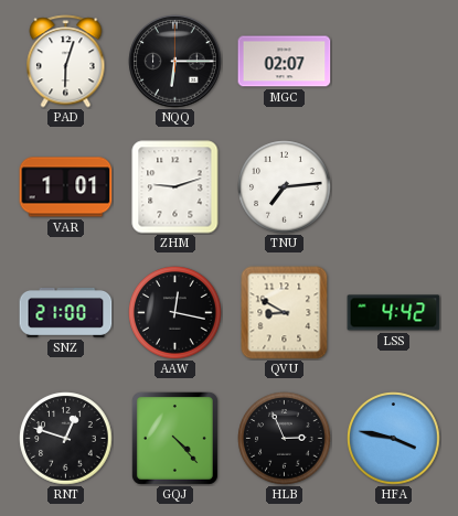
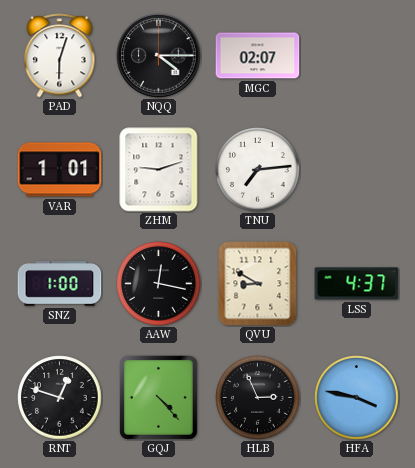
NQQ: 6:15 -> 4:15
SNZ: 21:00 -> 1:00
LSS: 4:42 -> 4:37
